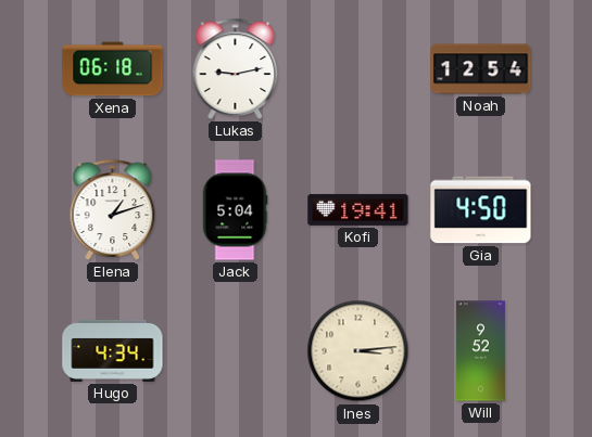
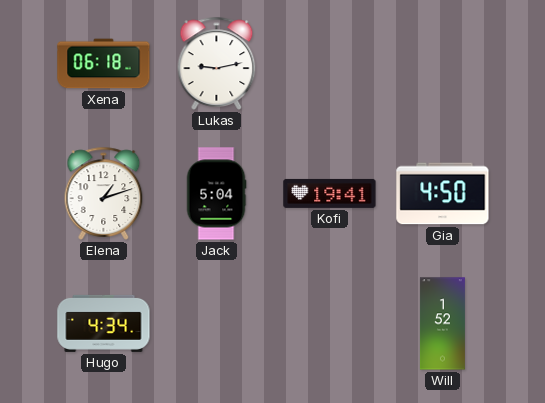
Noah: 12:54 -> none
Ines: 3:14 -> none
Will: 9:52 -> 1:52
